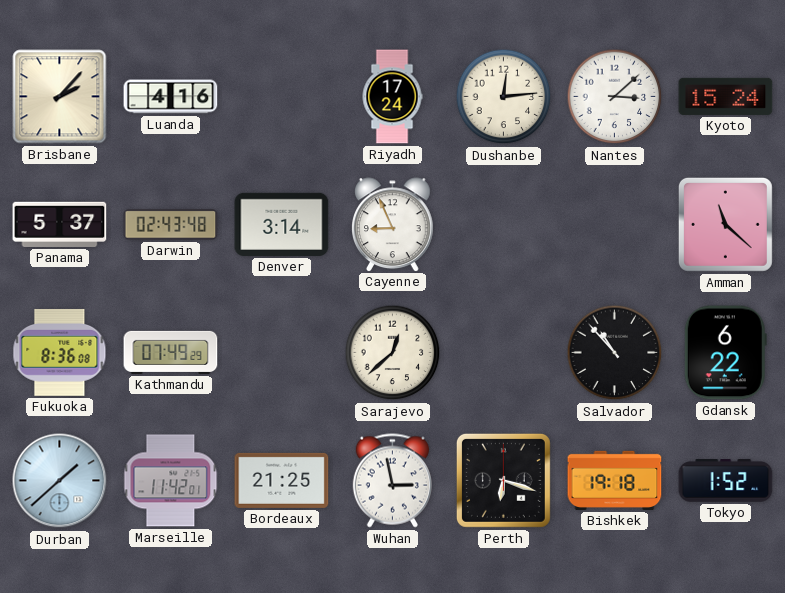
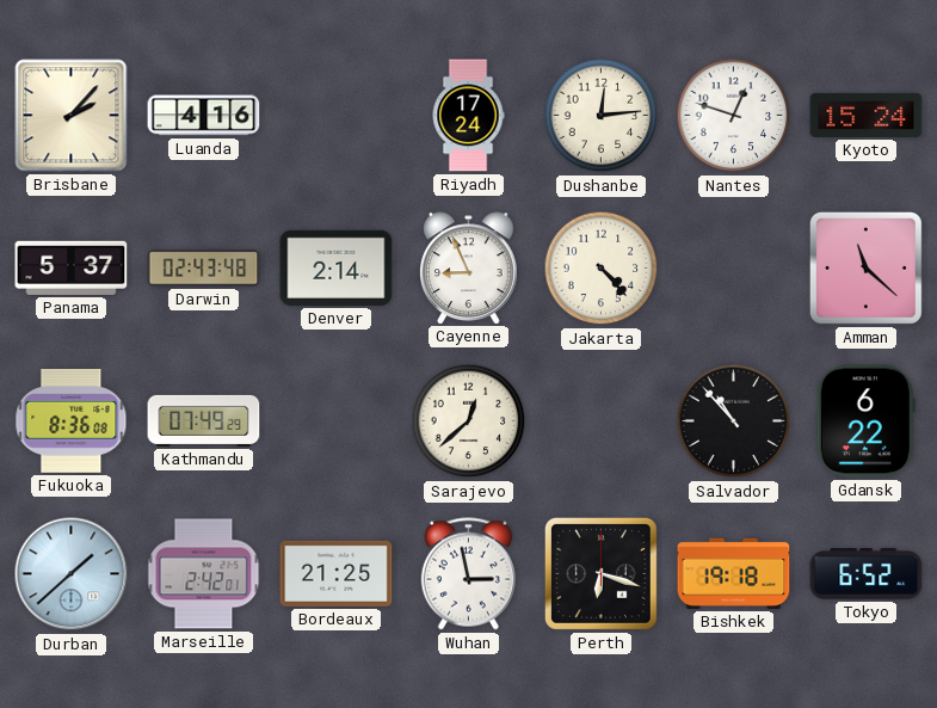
Nantes: 3:08 -> 12:48
Denver: 3:14 -> 2:14
Jakarta: none -> 4:23
Marseille: 11:42 -> 2:42
Tokyo: 1:52 -> 6:52
